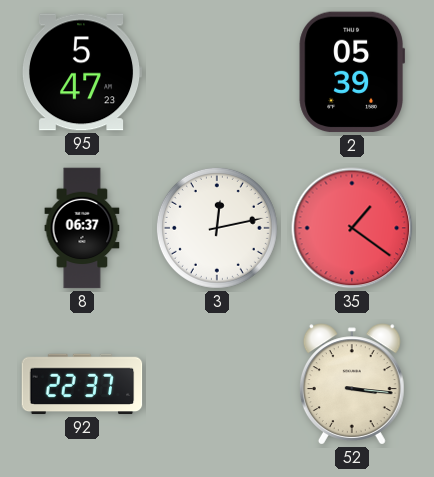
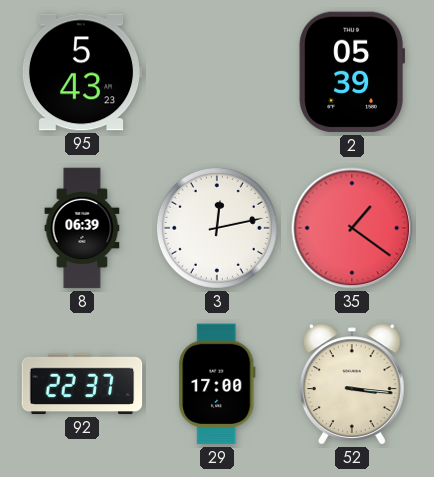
95: 5:47 -> 5:43
8: 06:37 -> 06:39
29: none -> 17:00
